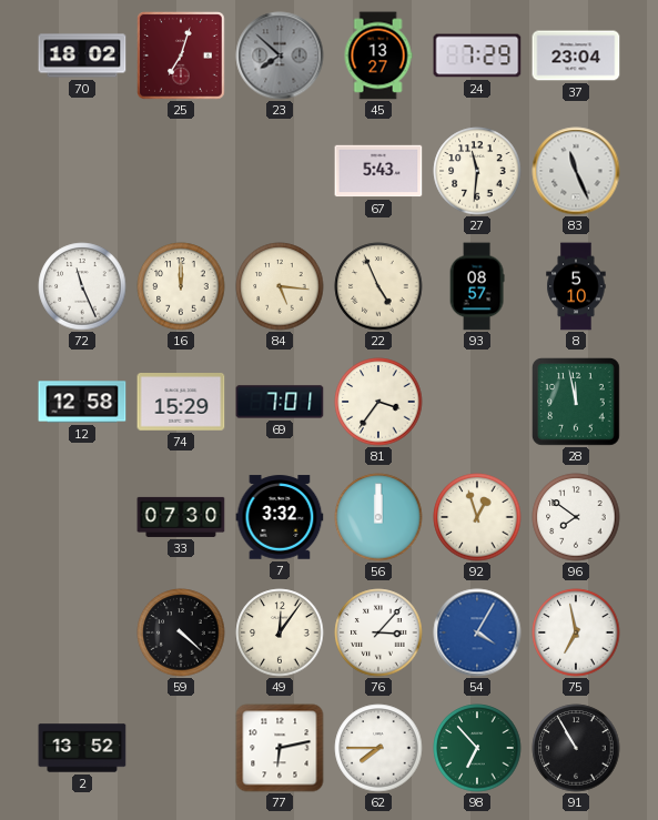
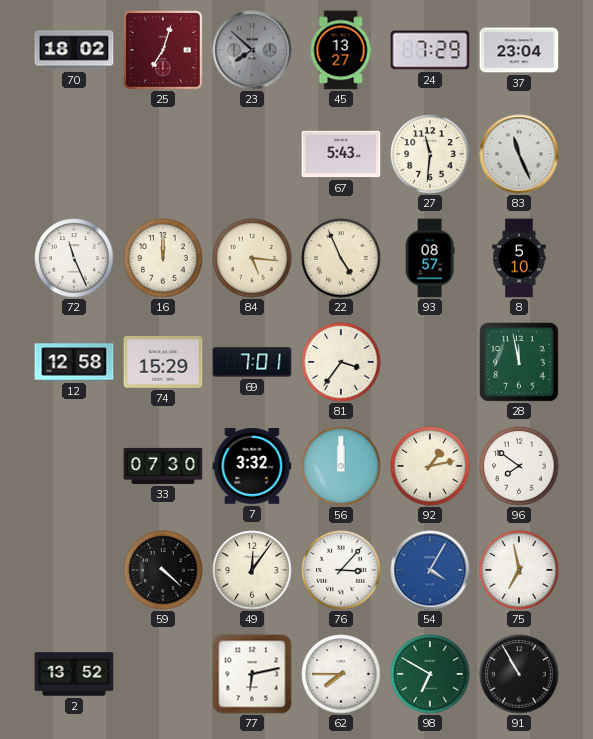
92: 12:57 -> 1:13
98: 6:53 -> 6:50
